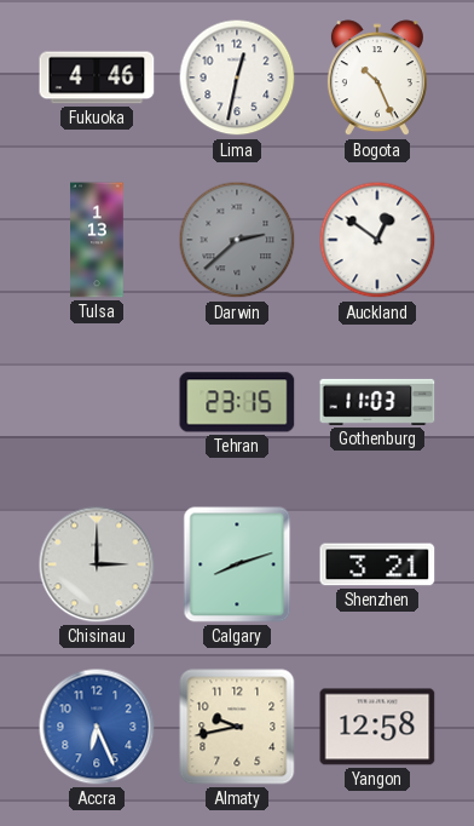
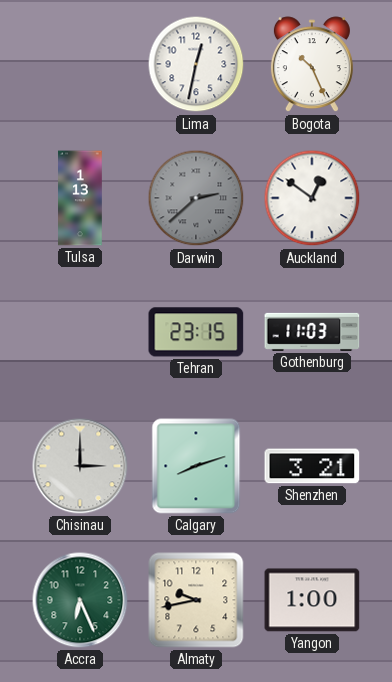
Fukuoka: 4:46 -> none
Accra dial: blue -> green
Yangon: 12:58 -> 1:00
